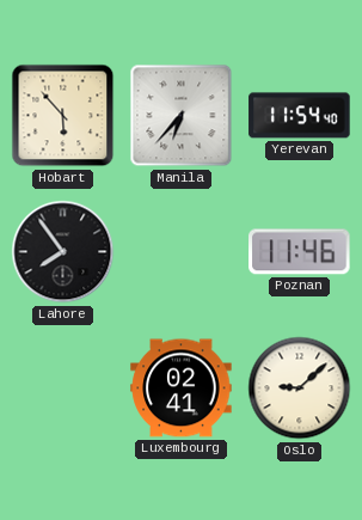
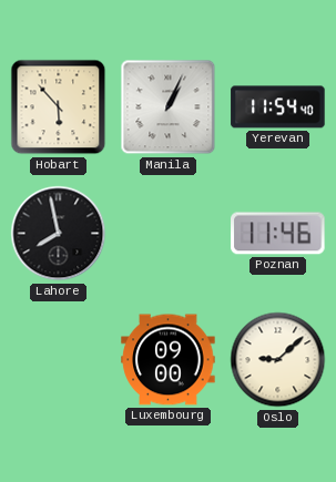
Manila: 6:37 -> 1:04
Lahore: 7:54 -> 7:58
Luxembourg: 02:41 -> 09:00
